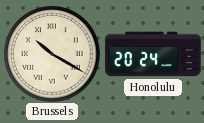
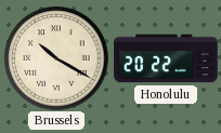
Honolulu: 20:24 -> 20:22
